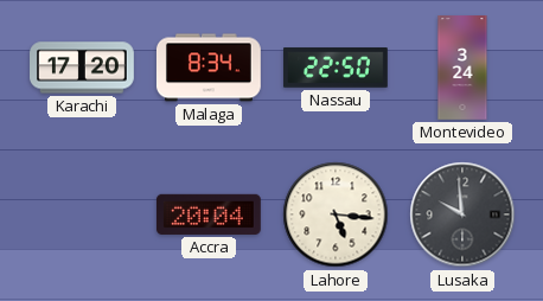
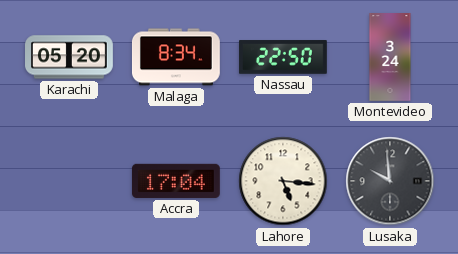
Karachi: 17:20 -> 05:20
Accra: 20:04 -> 17:04
